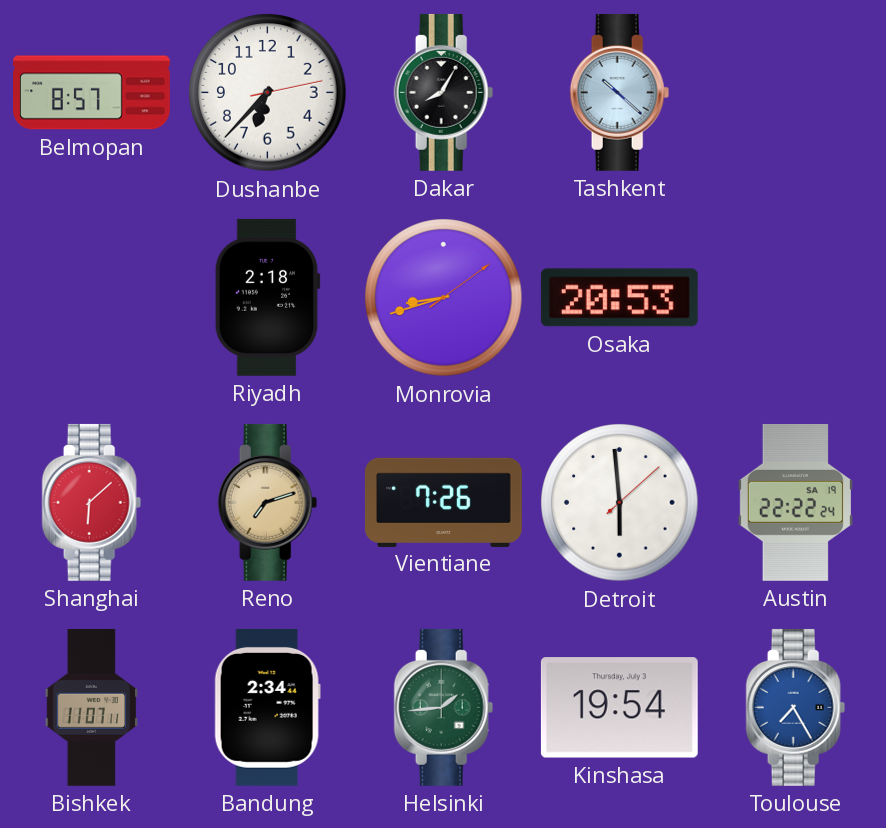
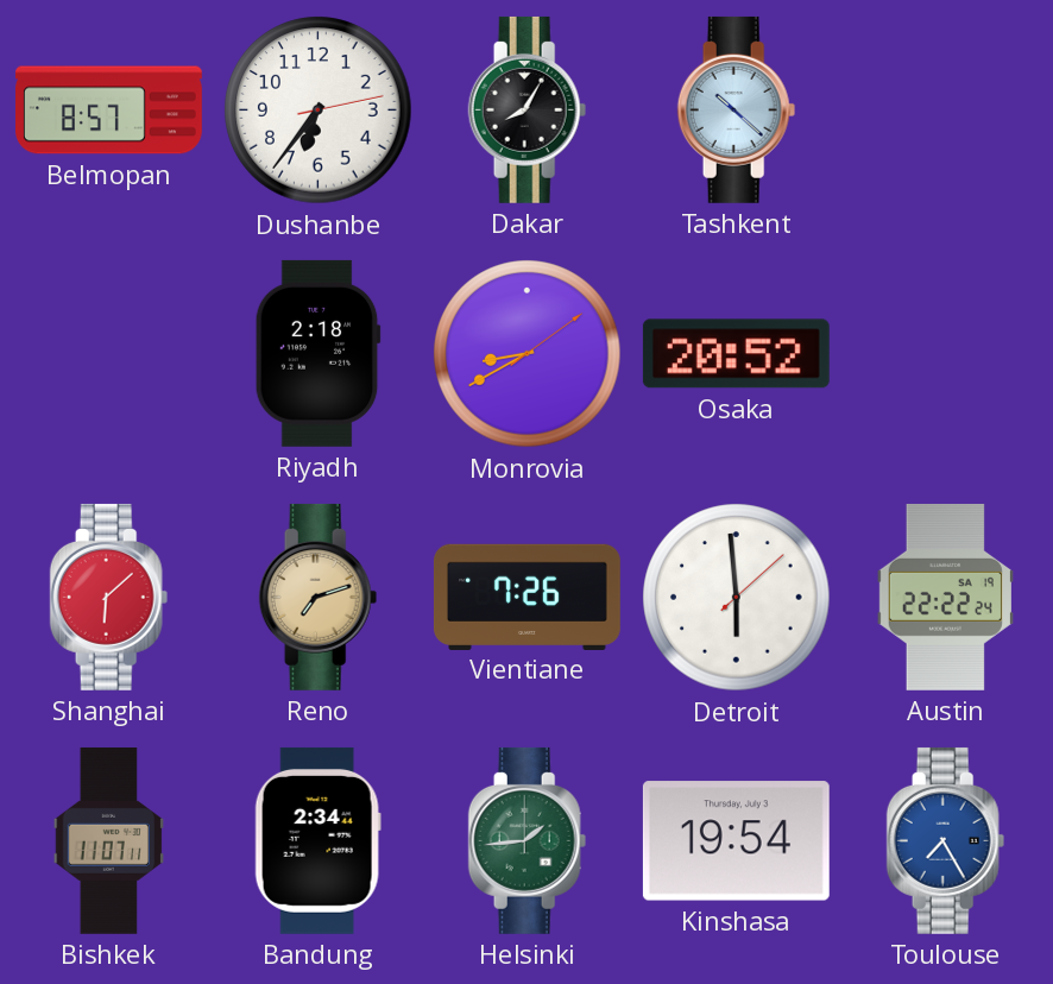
Dushanbe: 6:37 -> 6:36
Monrovia: 8:42 -> 8:40
Osaka: 20:53 -> 20:52
